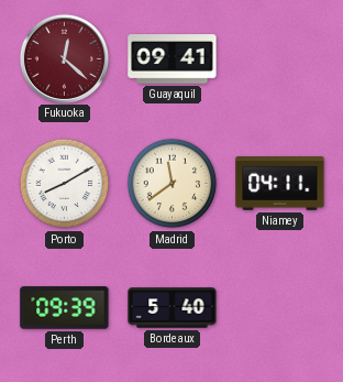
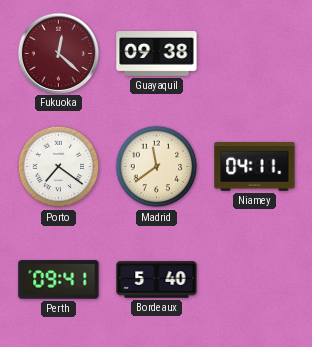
Guayaquil: 09:41 -> 09:38
Porto: 8:10 -> 7:21
Perth: 09:39 -> 09:41
